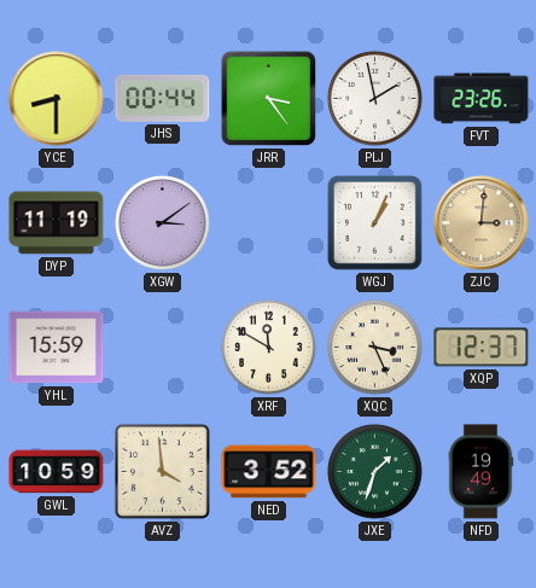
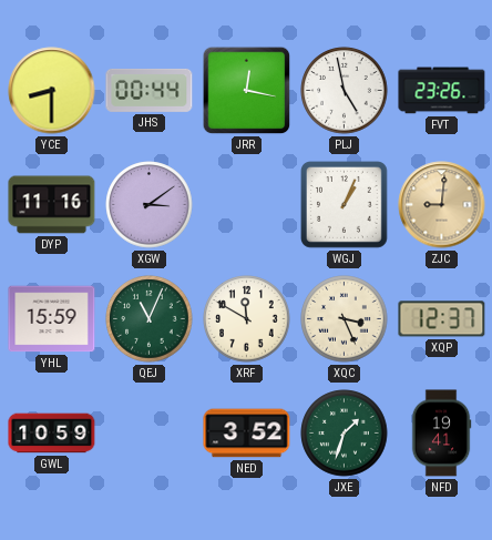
JRR: 3:24 -> 12:17
PLJ: 1:58 -> 4:58
DYP: 11:19 -> 11:16
ZJC: 3:01 -> 9:01
QEJ: none -> 11:04
AVZ: 3:59 -> none
NFD: 19:49 -> 19:41
